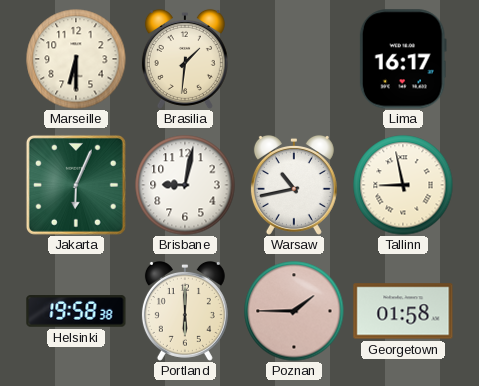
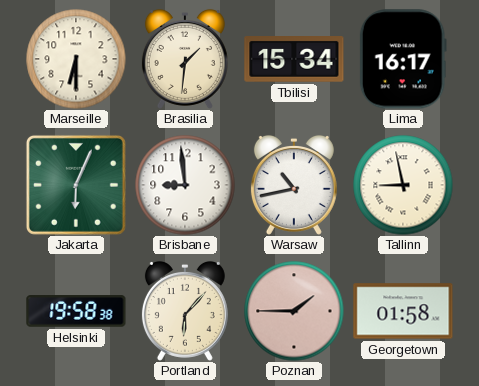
Tbilisi: none -> 15:34
Brisbane: 9:02 -> 8:59
Portland: 6:00 -> 6:07
